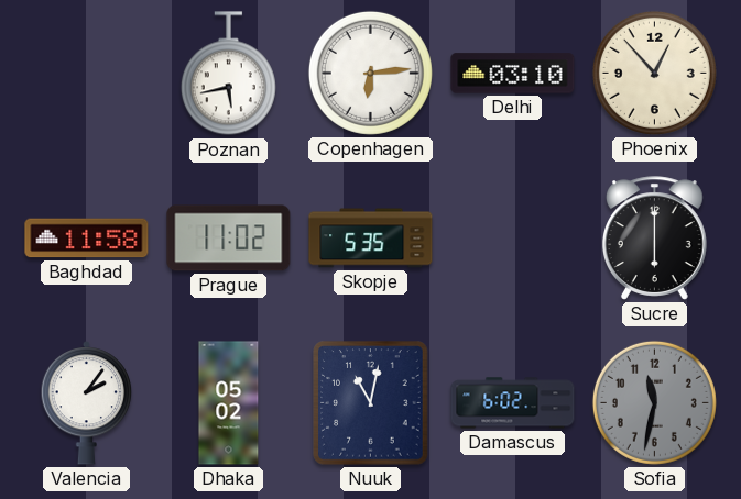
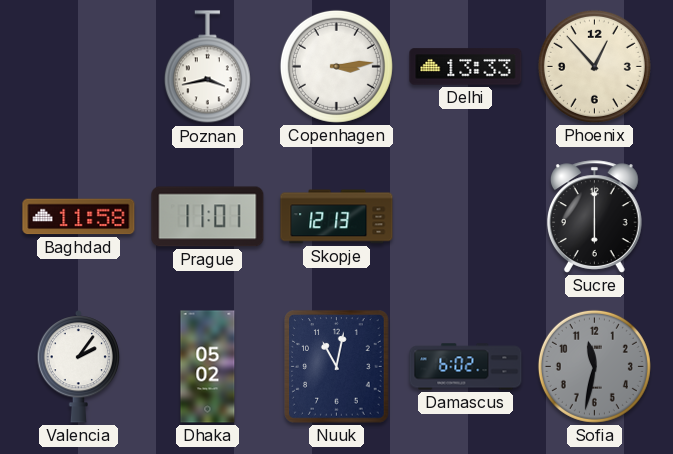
Poznan: 5:43 -> 3:43
Copenhagen: 6:14 -> 3:14
Delhi: 03:10 -> 13:33
Prague: 11:02 -> 11:01
Skopje: 5:35 -> 12:13
